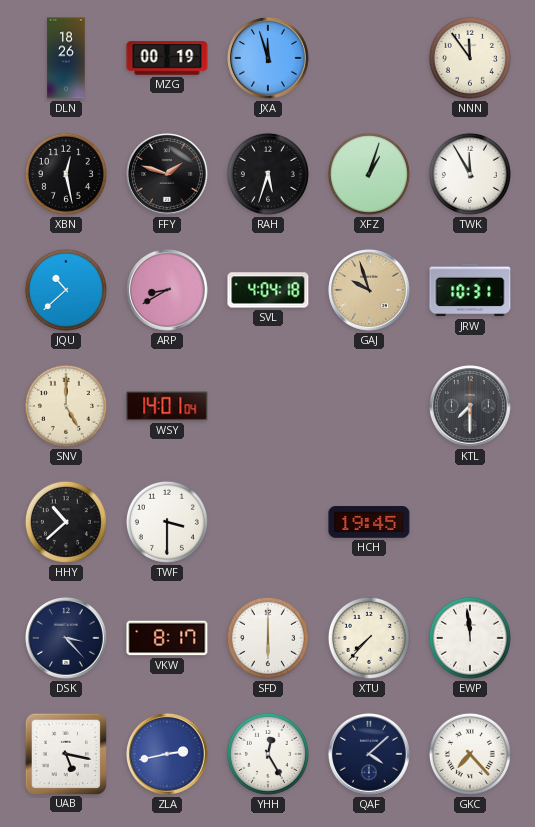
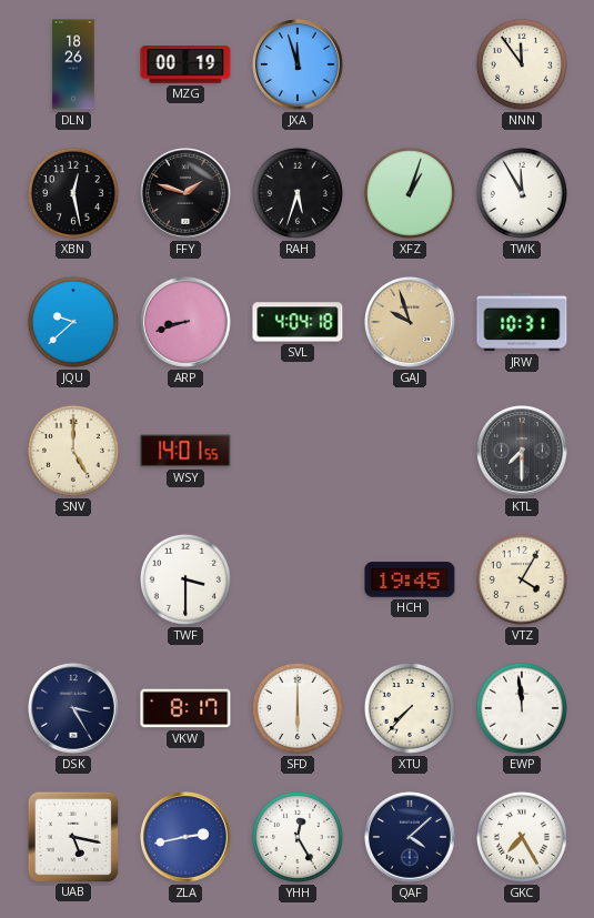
JQU: 10:38 -> 9:38
ARP: 8:40 -> 8:42
WSY: 14:01:04 -> 14:01:55
HHY: 10:38 -> none
VTZ: none -> 4:05
DSK: 3:23 -> 3:25
GKC: 7:23 -> 7:25
